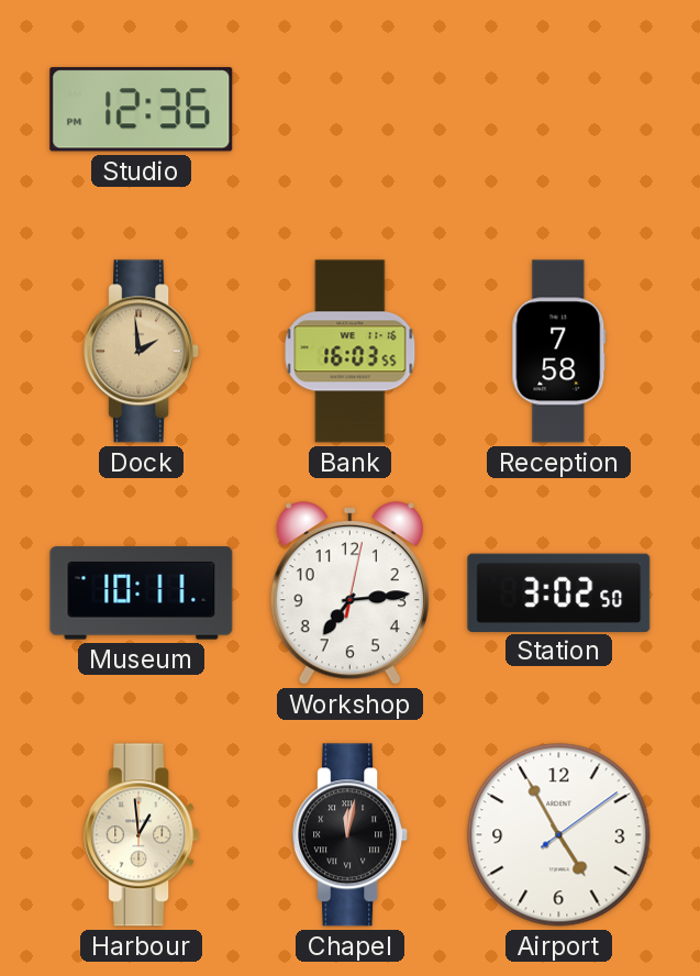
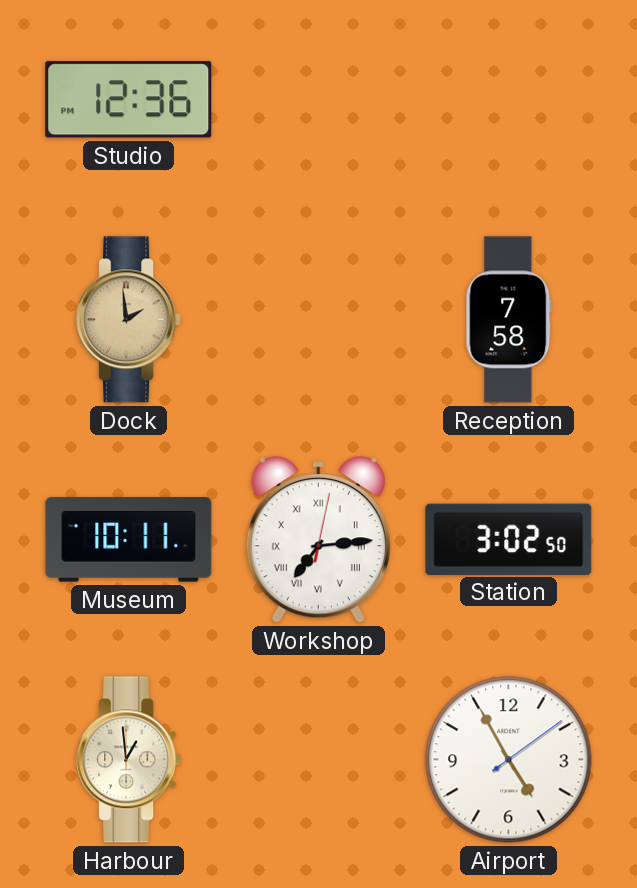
Bank: 16:03 -> none
Workshop numerals: Arabic -> Roman
Chapel: 12:02 -> none
